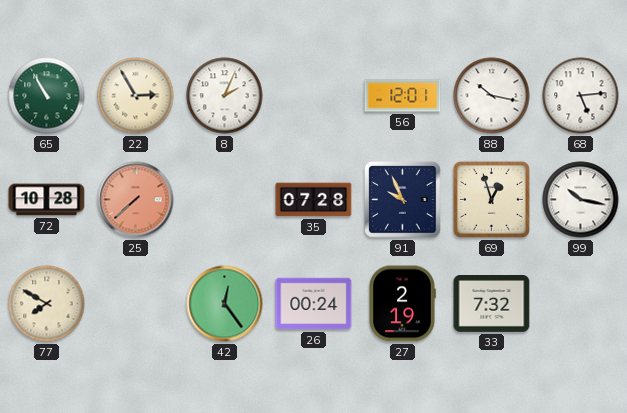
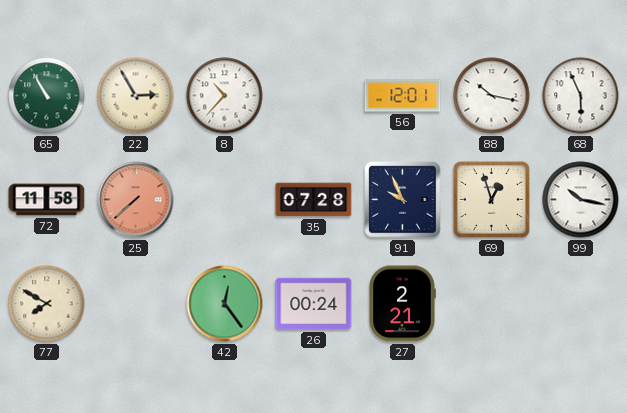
8: 2:04 -> 10:37
68: 5:14 -> 5:56
72: 10:28 -> 11:58
27: 2:19 -> 2:21
33: 7:32 -> none
